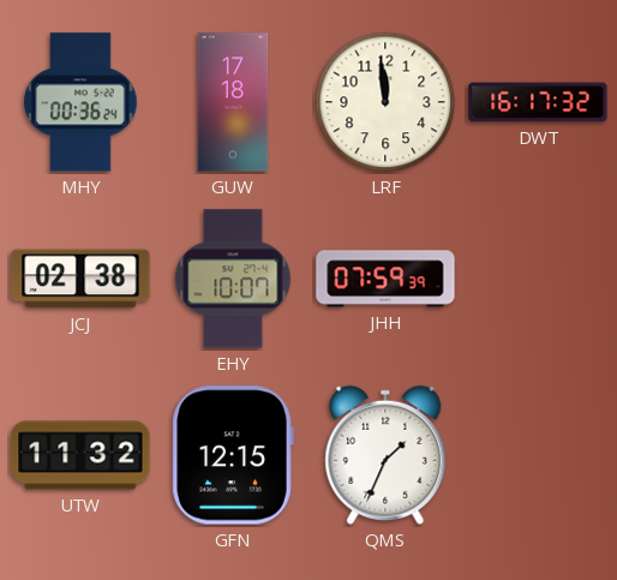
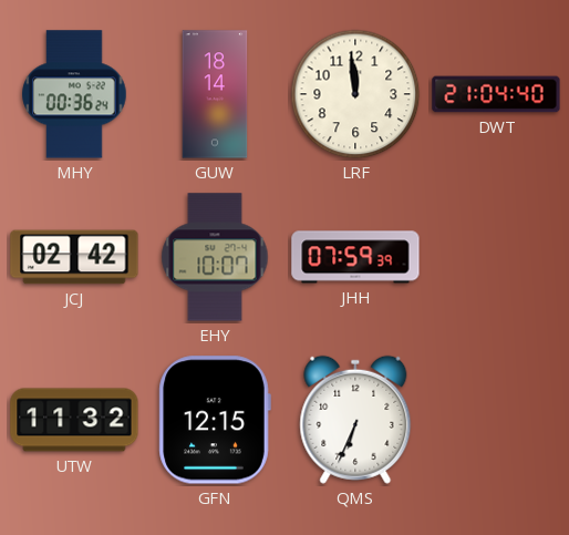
GUW: 17:18 -> 18:14
DWT: 16:17 -> 21:04
JCJ: 02:38 -> 02:42
QMS: 1:34 -> 6:34
